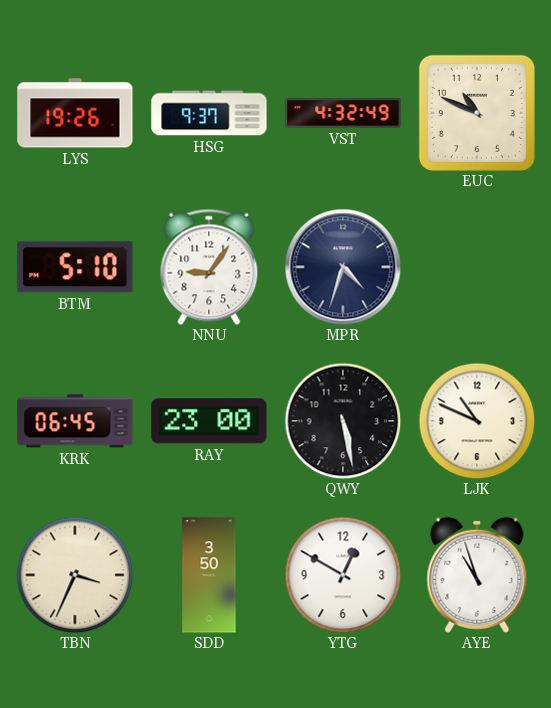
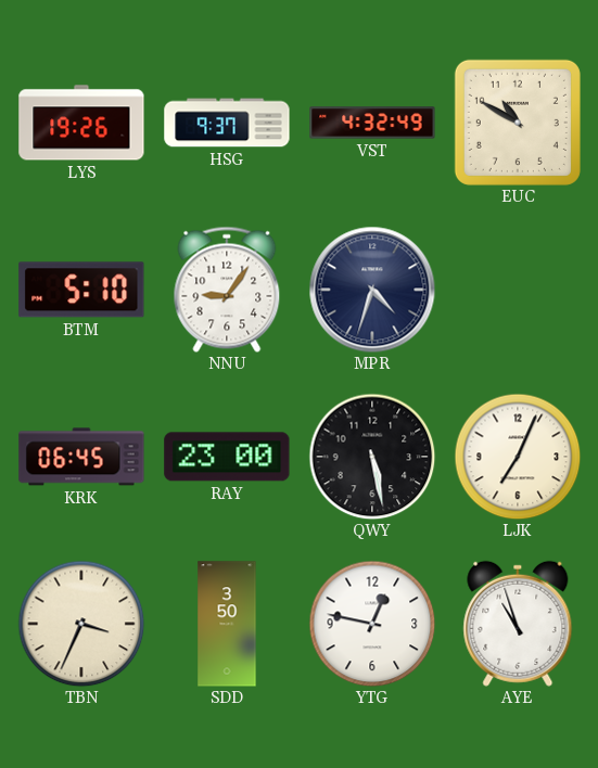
EUC: 10:49 -> 10:50
LJK: 10:49 -> 7:04
YTG: 12:50 -> 12:47
